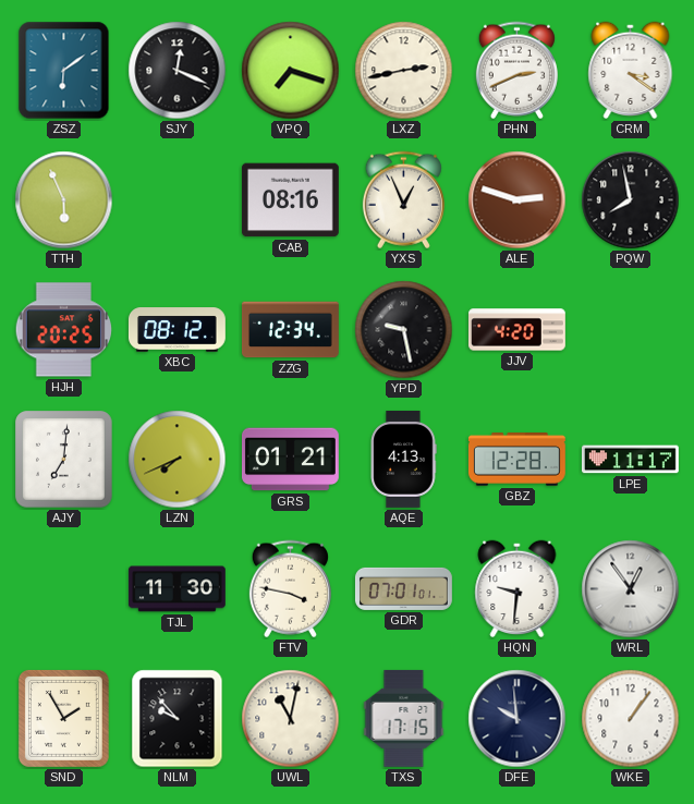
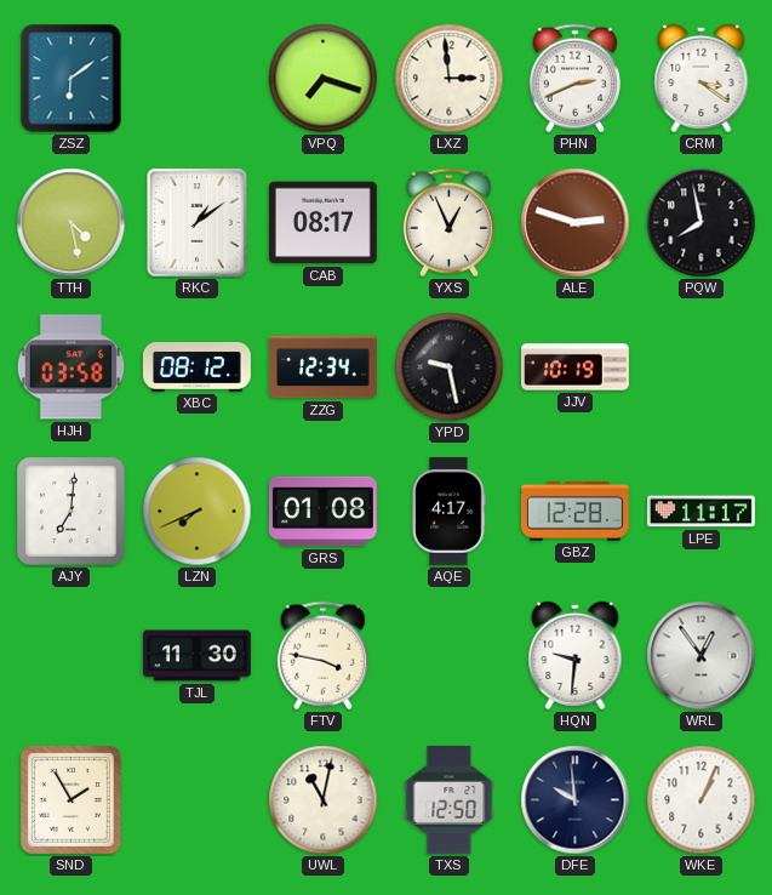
SJY: 12:19 -> none
LXZ: 2:43 -> 2:59
TTH: 5:56 -> 4:28
RKC: none -> 1:09
CAB: 08:16 -> 08:17
HJH: 20:25 -> 03:58
JJV: 4:20 -> 10:19
GRS: 01:21 -> 01:08
AQE: 4:13 -> 4:17
GDR: 07:01 -> none
NLM: 9:53 -> none
TXS: 17:15 -> 12:50
WKE: 1:06 -> 1:04
